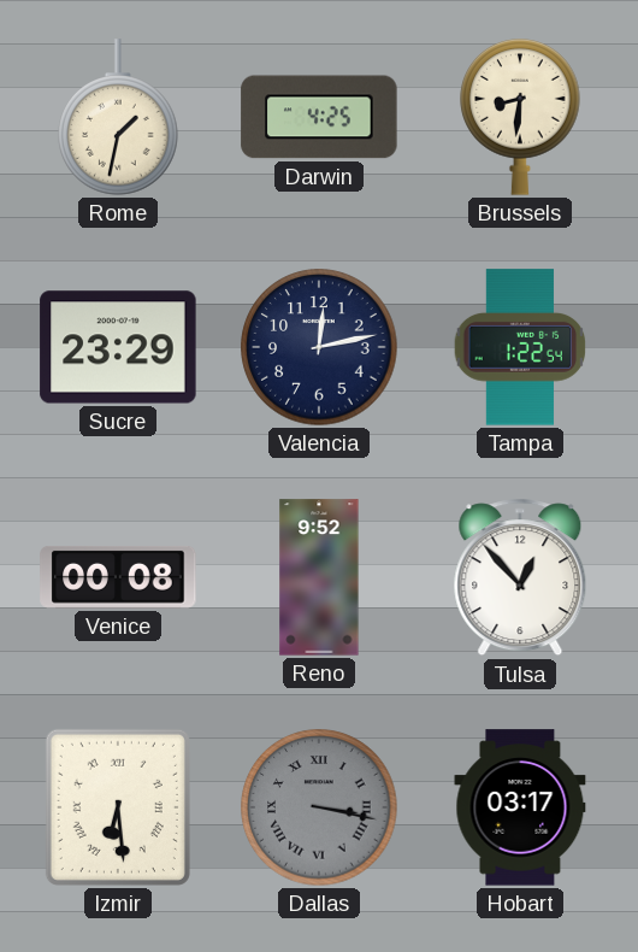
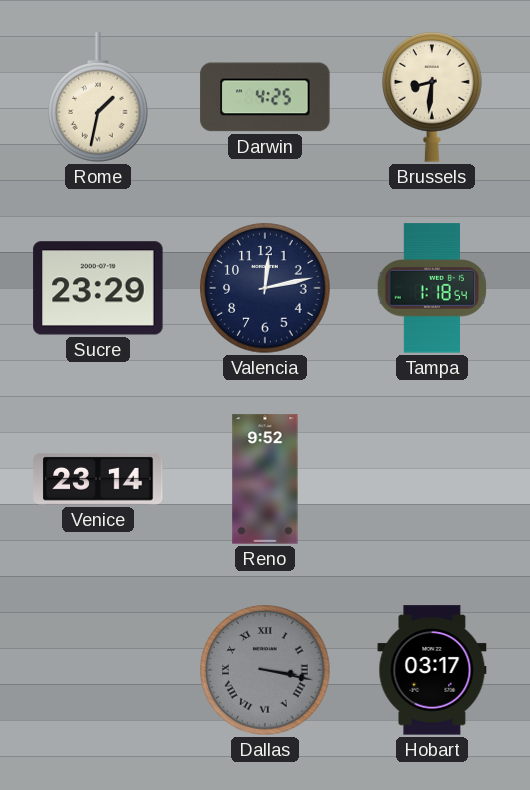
Tampa: 1:22 -> 1:18
Venice: 00:08 -> 23:14
Tulsa: 12:53 -> none
Izmir: 6:29 -> none
